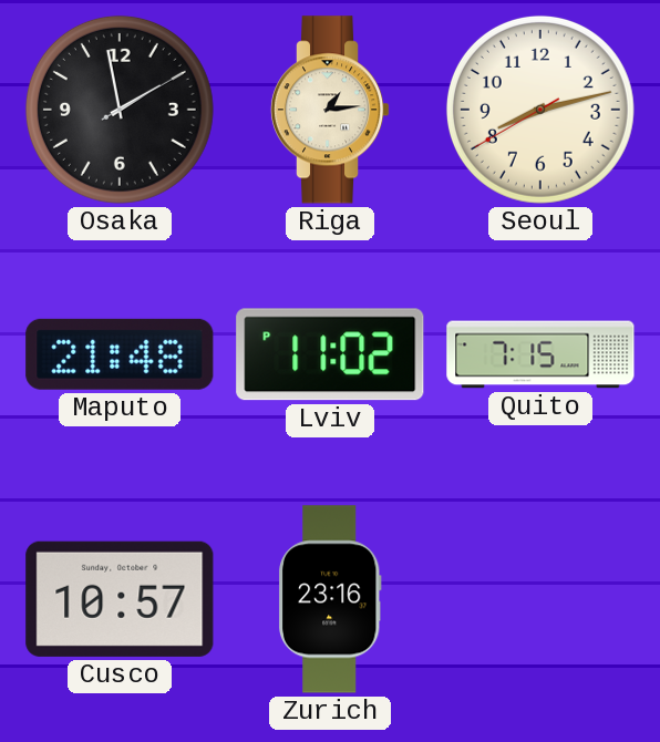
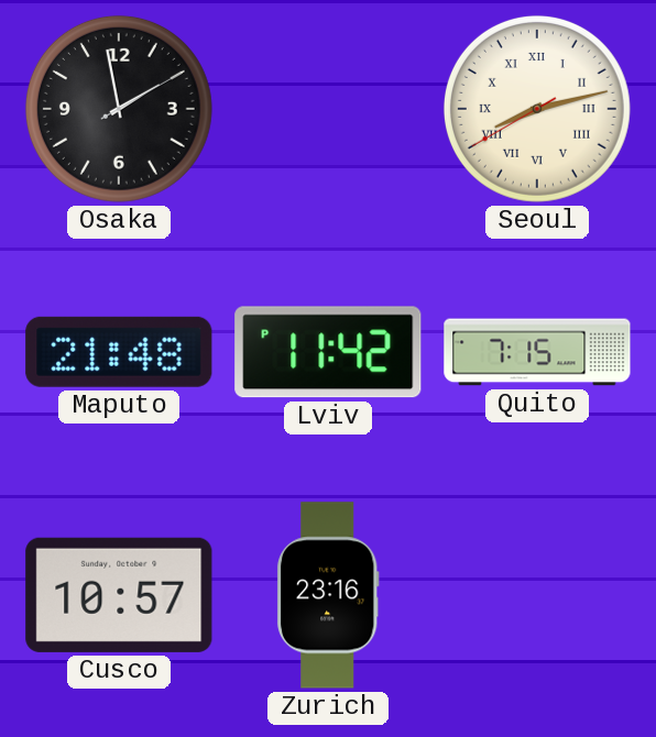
Riga: 1:14 -> none
Seoul numerals: Arabic -> Roman
Lviv: 11:02 -> 11:42
